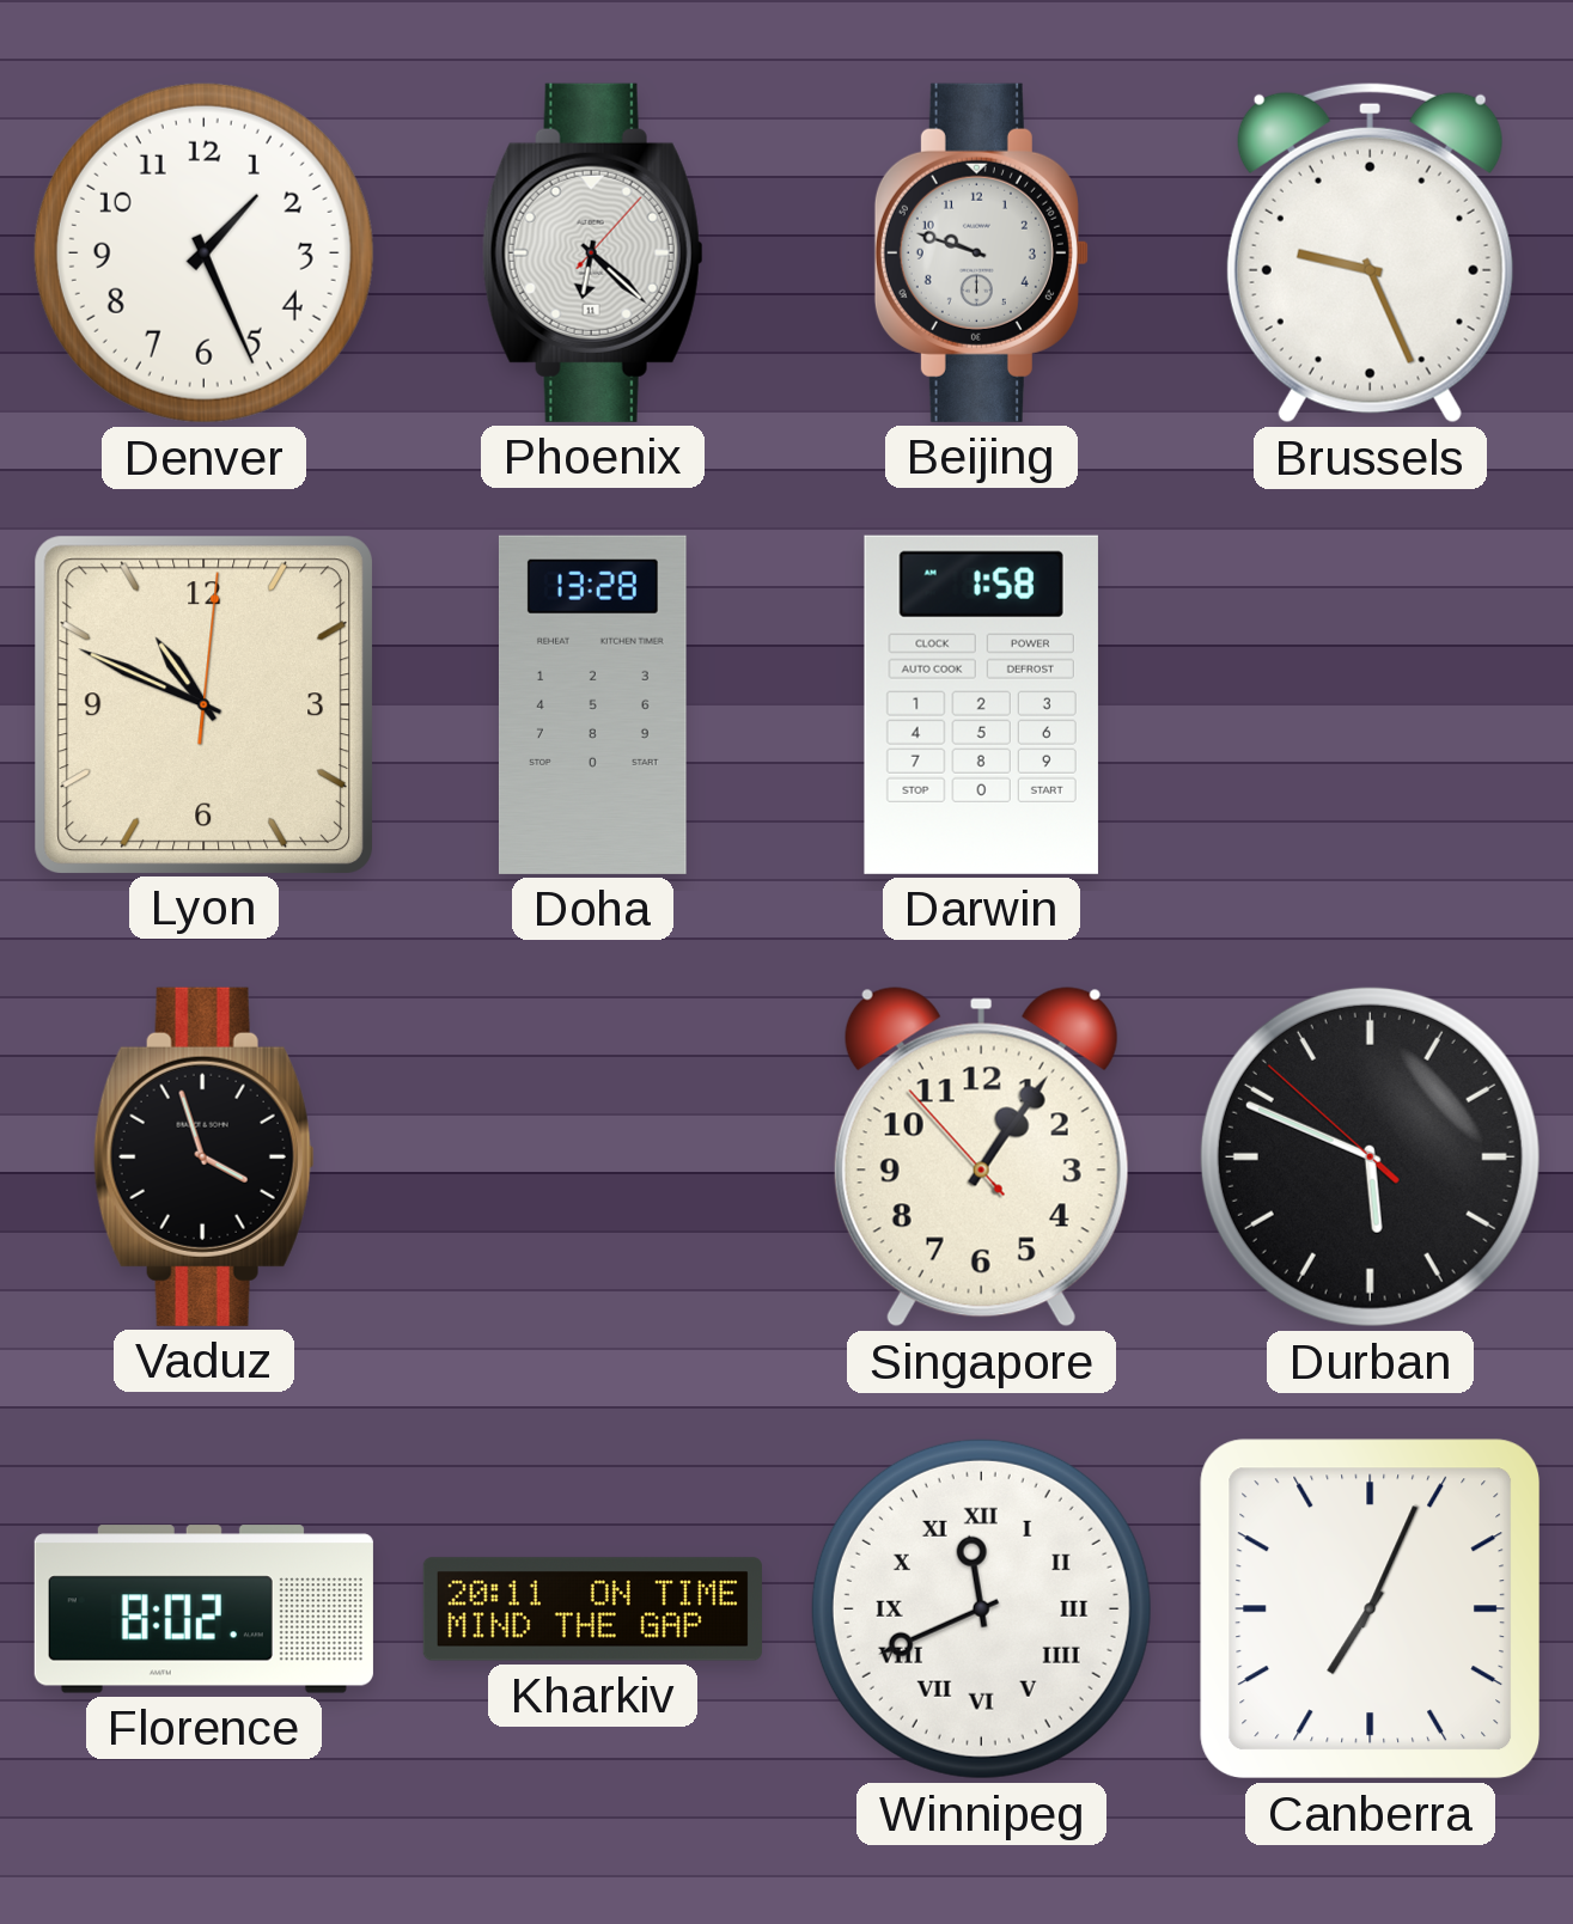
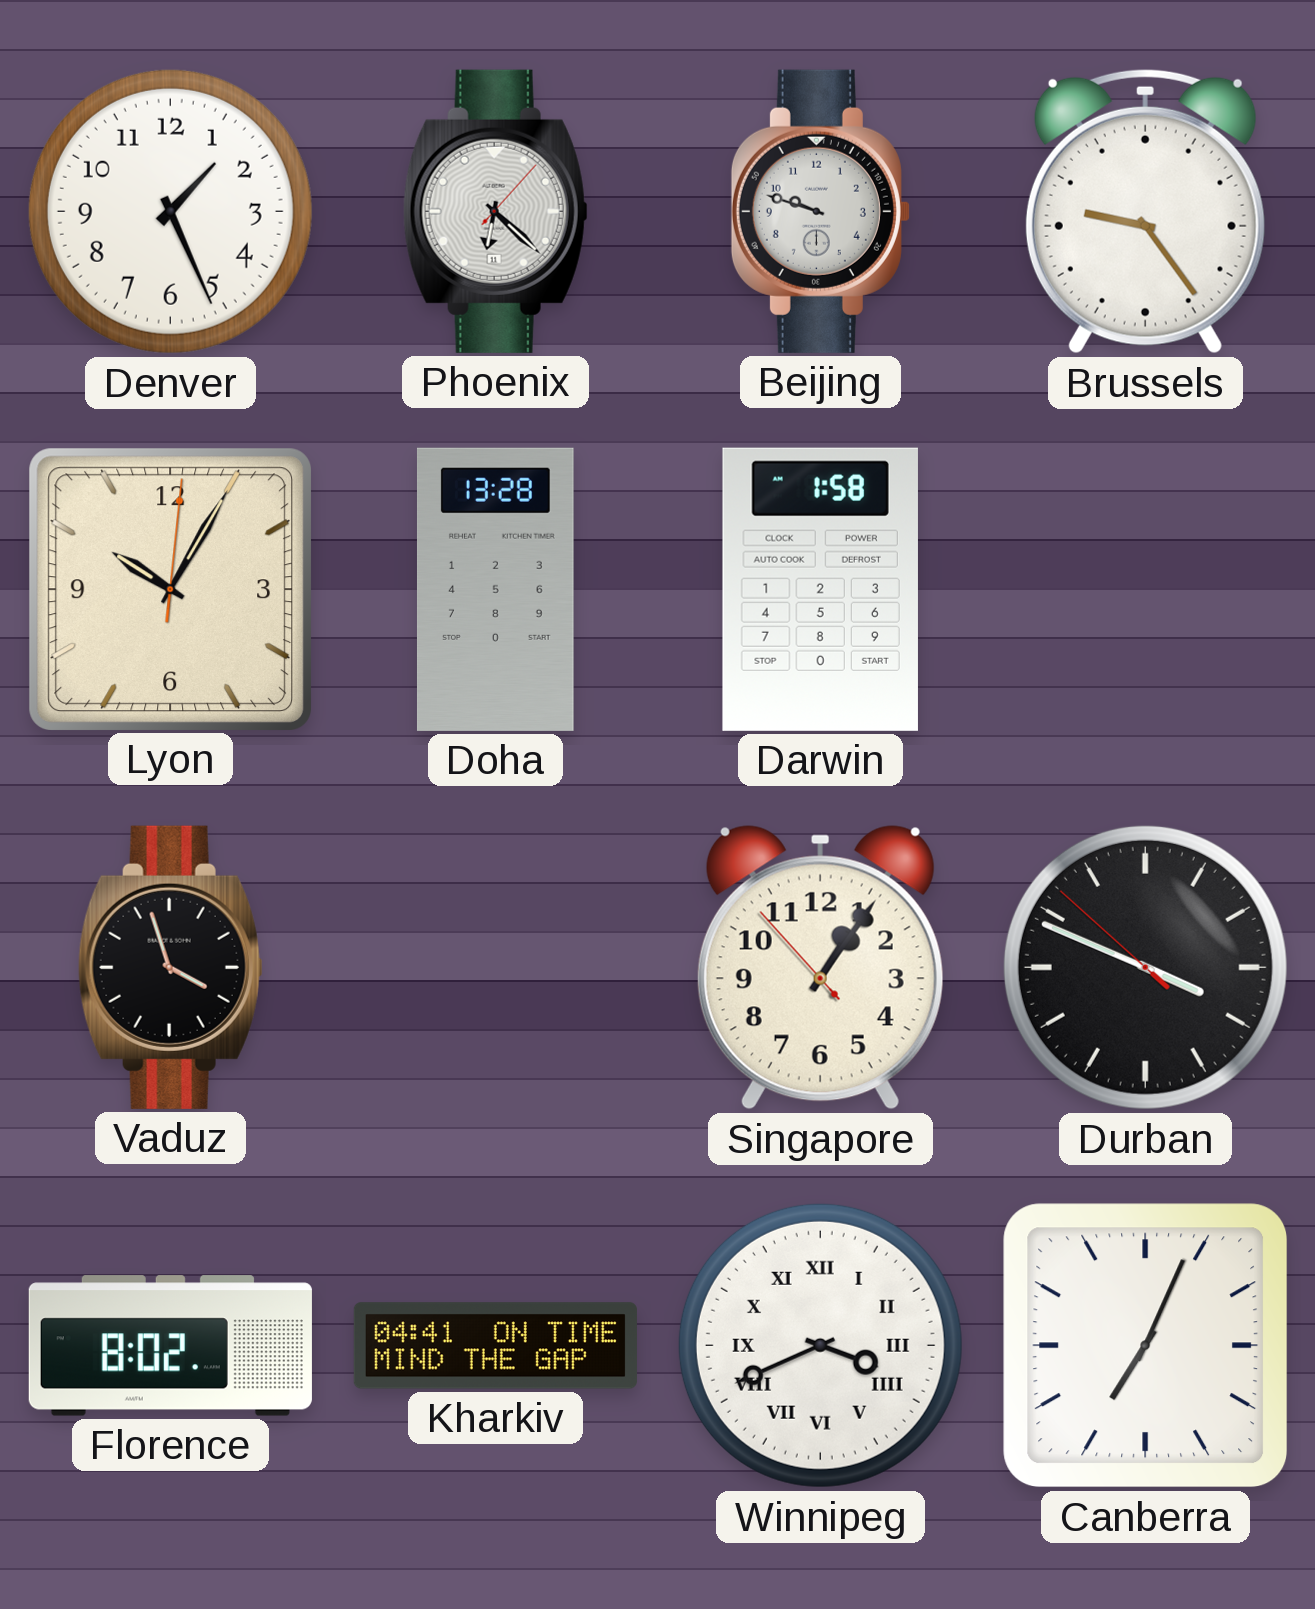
Brussels: 9:26 -> 9:24
Lyon: 10:49 -> 10:05
Durban: 5:48 -> 3:48
Kharkiv: 20:11 -> 04:41
Winnipeg: 11:41 -> 3:41
